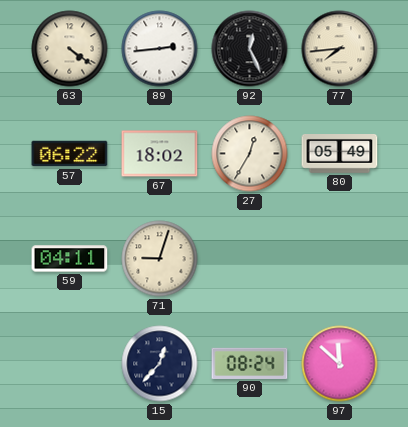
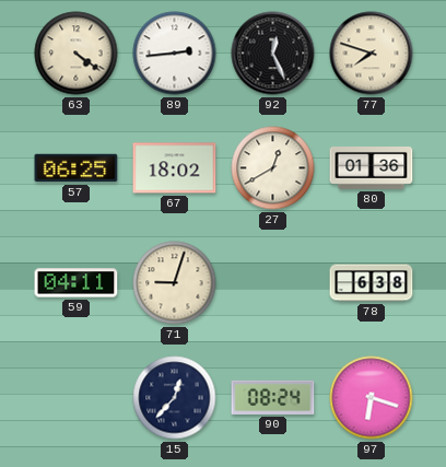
77: 7:44 -> 7:48
57: 06:22 -> 06:25
27: 12:35 -> 12:40
80: 05:49 -> 01:36
78: none -> 6:38
97: 11:52 -> 6:18
